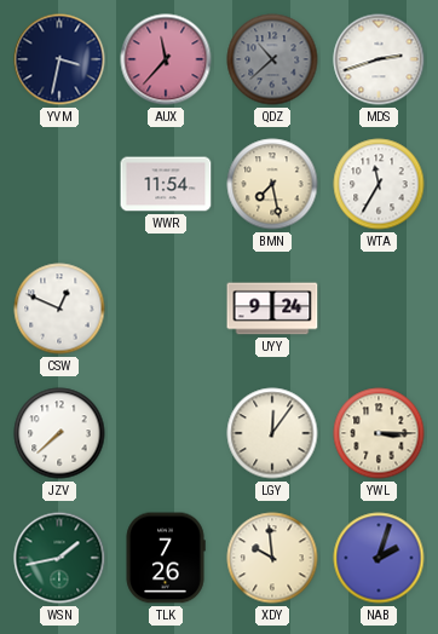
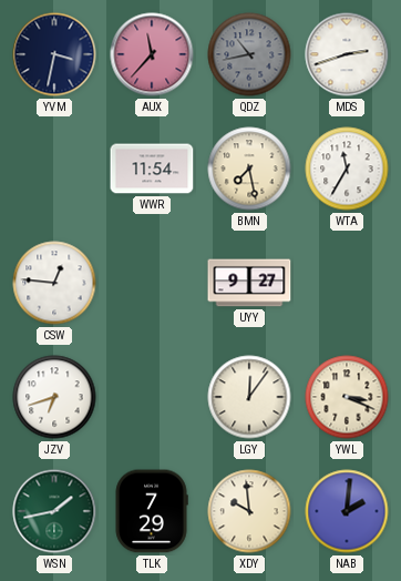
QDZ: 10:38 -> 10:43
CSW: 12:49 -> 12:46
UYY: 9:24 -> 9:27
JZV: 7:38 -> 6:42
YWL: 3:15 -> 3:19
TLK: 7:26 -> 7:29
NAB: 2:03 -> 2:01
